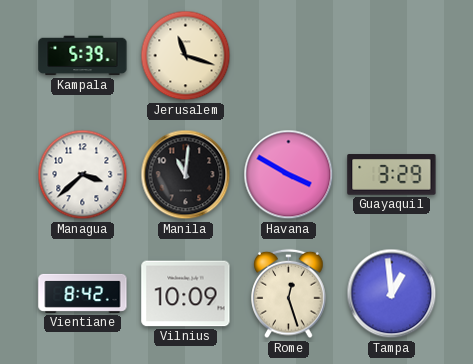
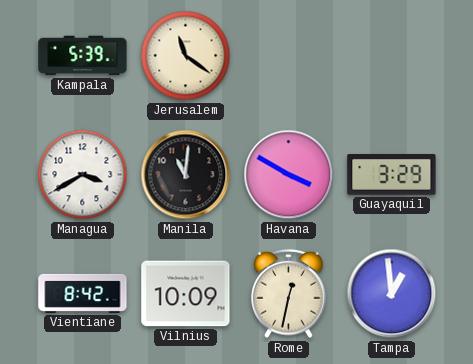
Jerusalem: 11:18 -> 11:21
Managua: 3:38 -> 3:40
Rome: 12:27 -> 12:32
